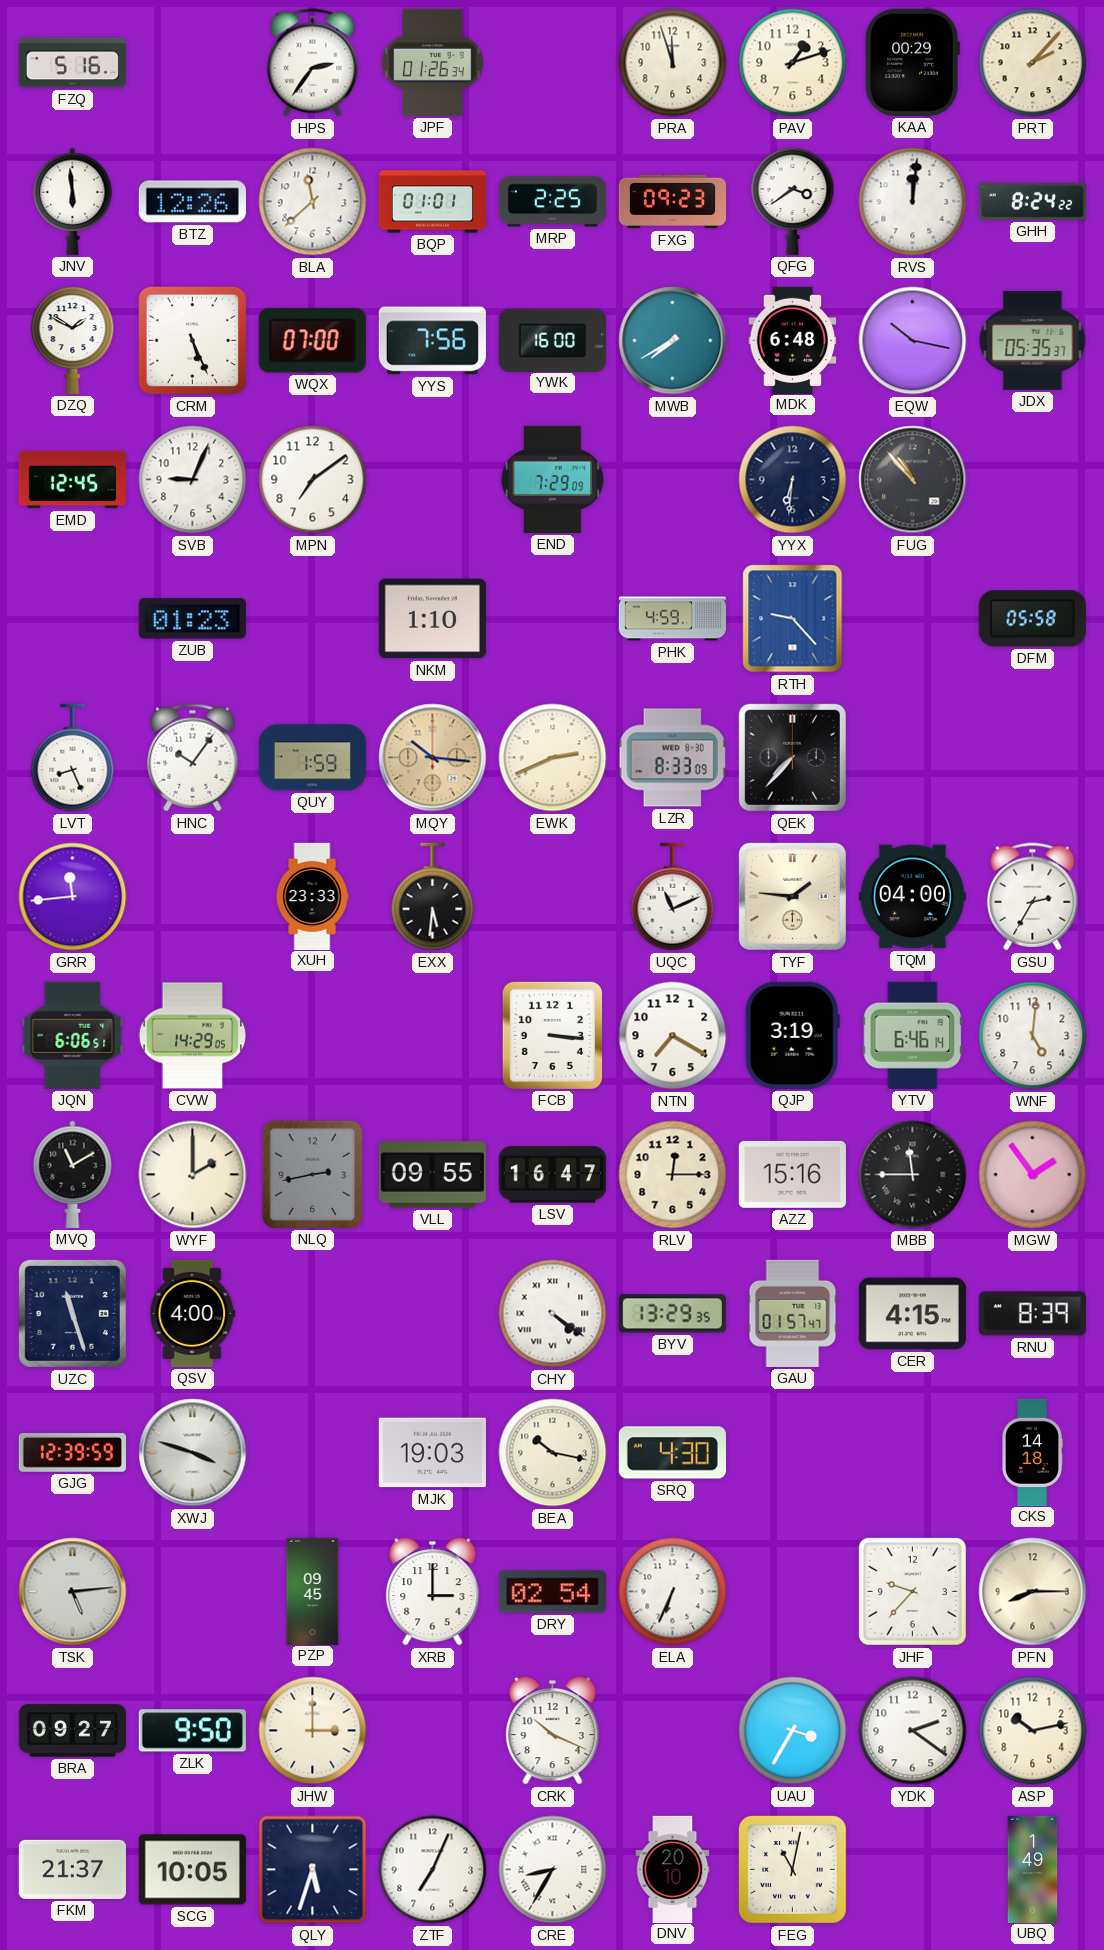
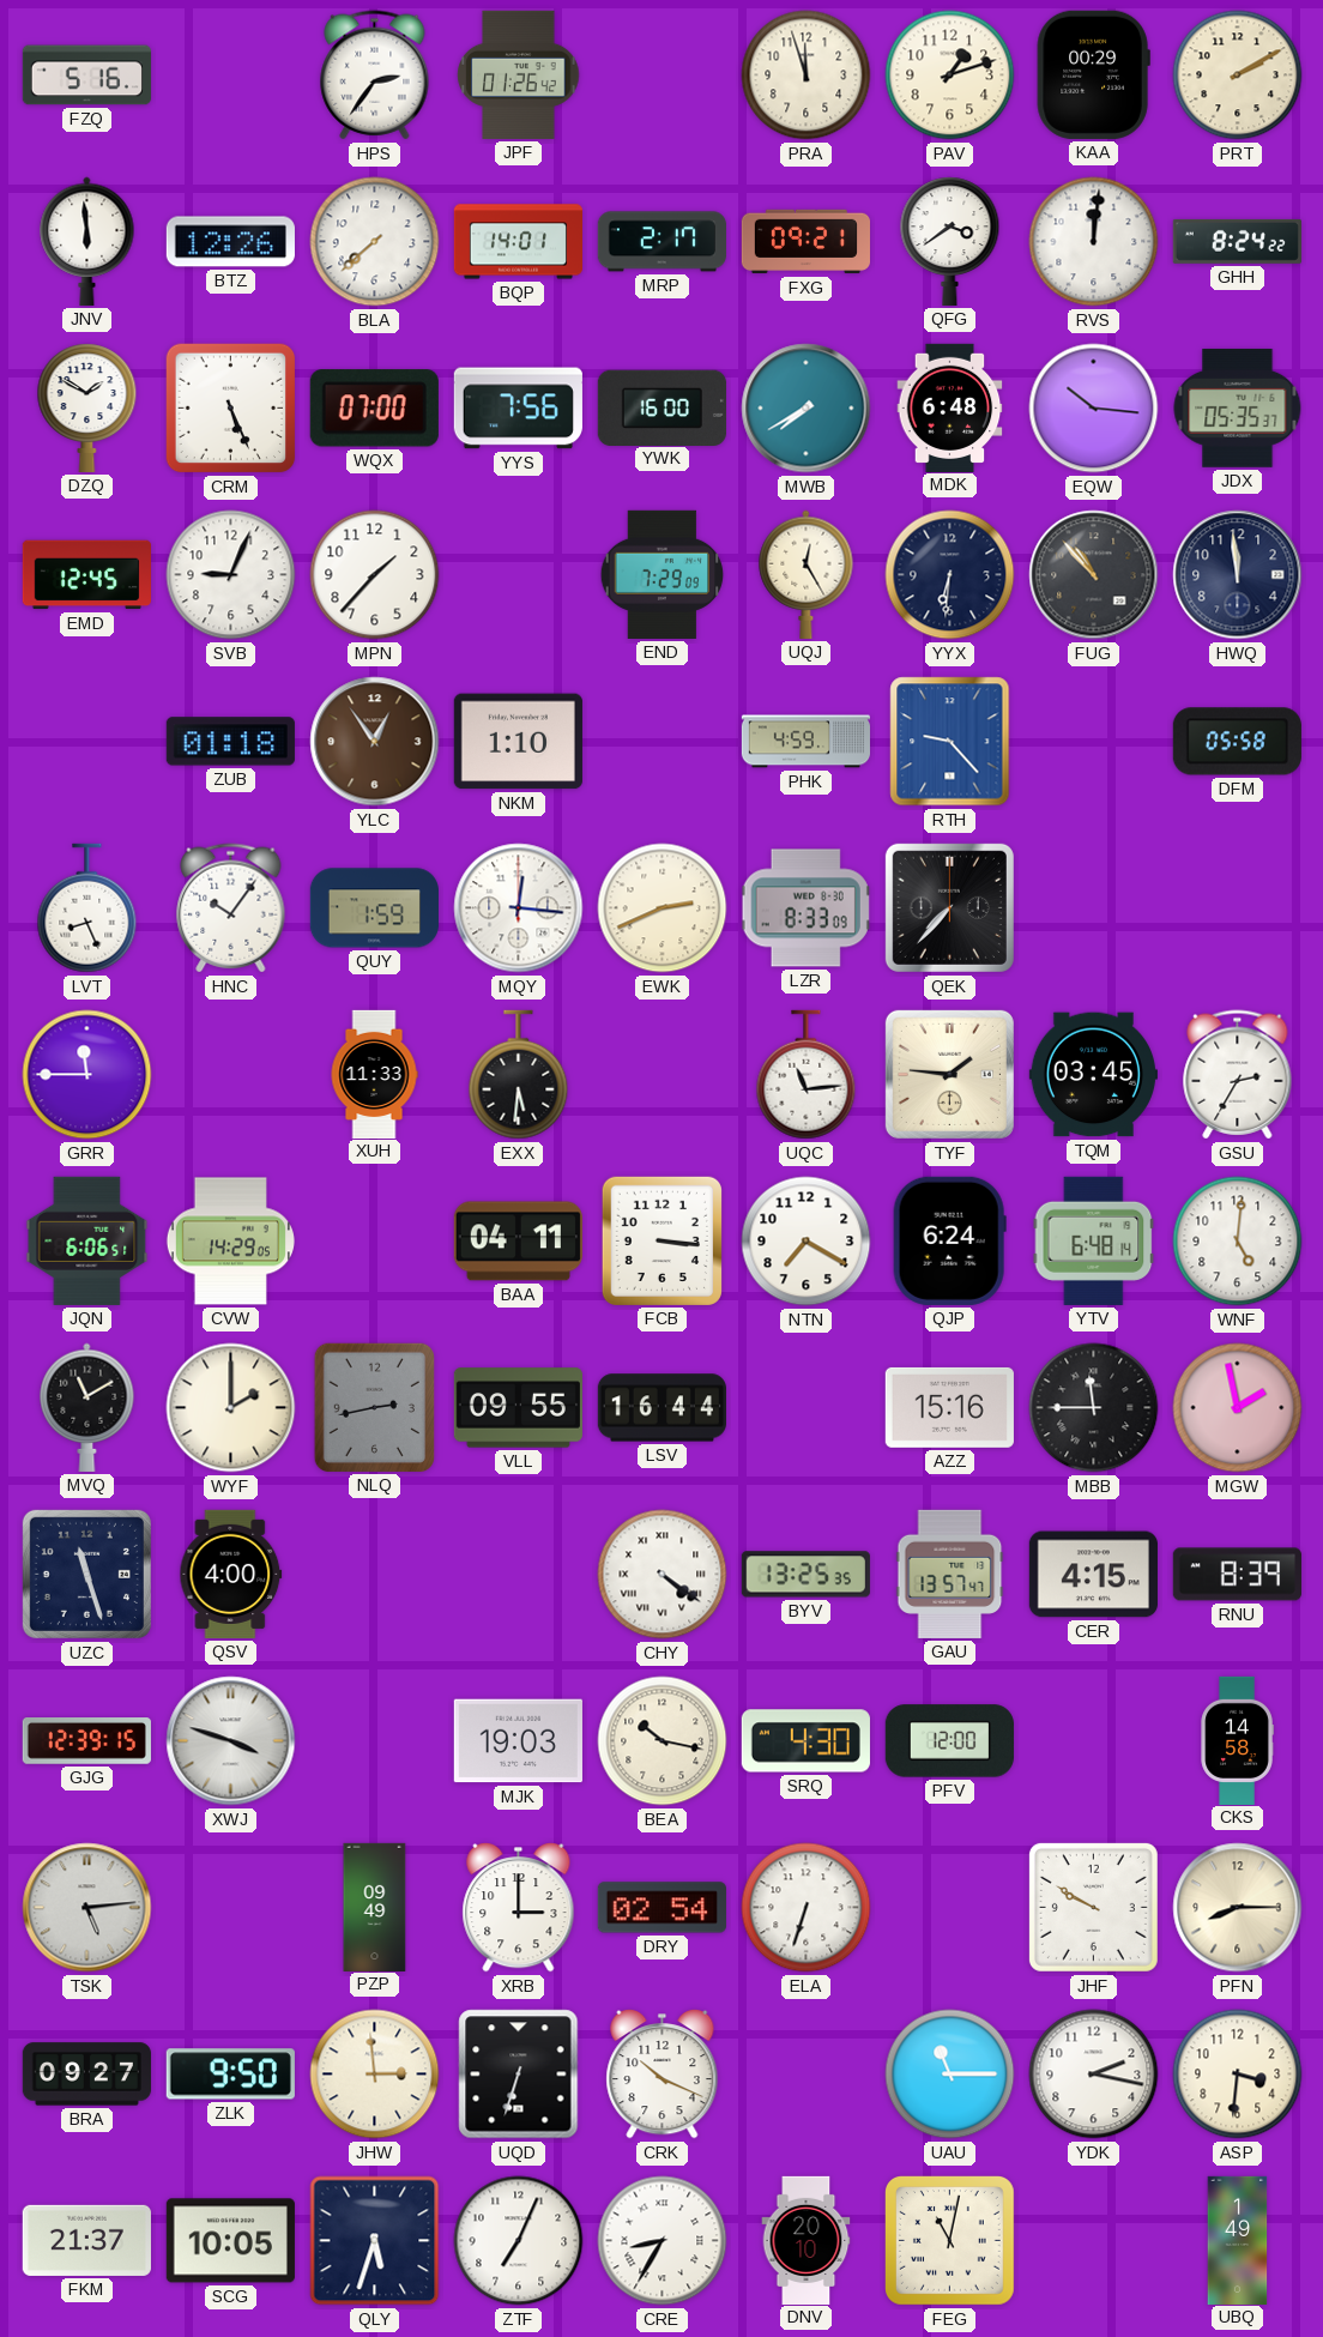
JPF: 01:26:34 -> 01:26:42
PRT: 2:07 -> 2:10
BLA: 11:38 -> 7:38
BQP: 01:01 -> 14:01
MRP: 2:25 -> 2:17
FXG: 09:23 -> 09:21
EQW: 10:17 -> 10:16
MPN: 7:09 -> 1:37
UQJ: none -> 12:25
HWQ: none -> 11:59
ZUB: 01:23 -> 01:18
YLC: none -> 12:54
MQY: 10:16 -> 12:16
MQY dial: champagne -> white
GRR: 11:44 -> 11:45
XUH: 23:33 -> 11:33
UQC: 11:11 -> 11:14
TQM: 04:00 -> 03:45
BAA: none -> 04:11
QJP: 3:19 -> 6:24
YTV: 6:46 -> 6:48
LSV: 16:47 -> 16:44
RLV: 12:15 -> none
MGW: 1:54 -> 1:58
BYV: 13:29 -> 13:25
GAU: 01:57 -> 13:57
GJG: 12:39:59 -> 12:39:15
PFV: none -> 12:00
CKS: 14:18 -> 14:58
PZP: 09:45 -> 09:49
ELA: 6:34 -> 6:33
JHF: 9:37 -> 9:50
JHW: 3:00 -> 2:59
UQD: none -> 6:33
UAU: 3:35 -> 11:15
YDK: 2:21 -> 2:17
ASP: 10:13 -> 3:31
